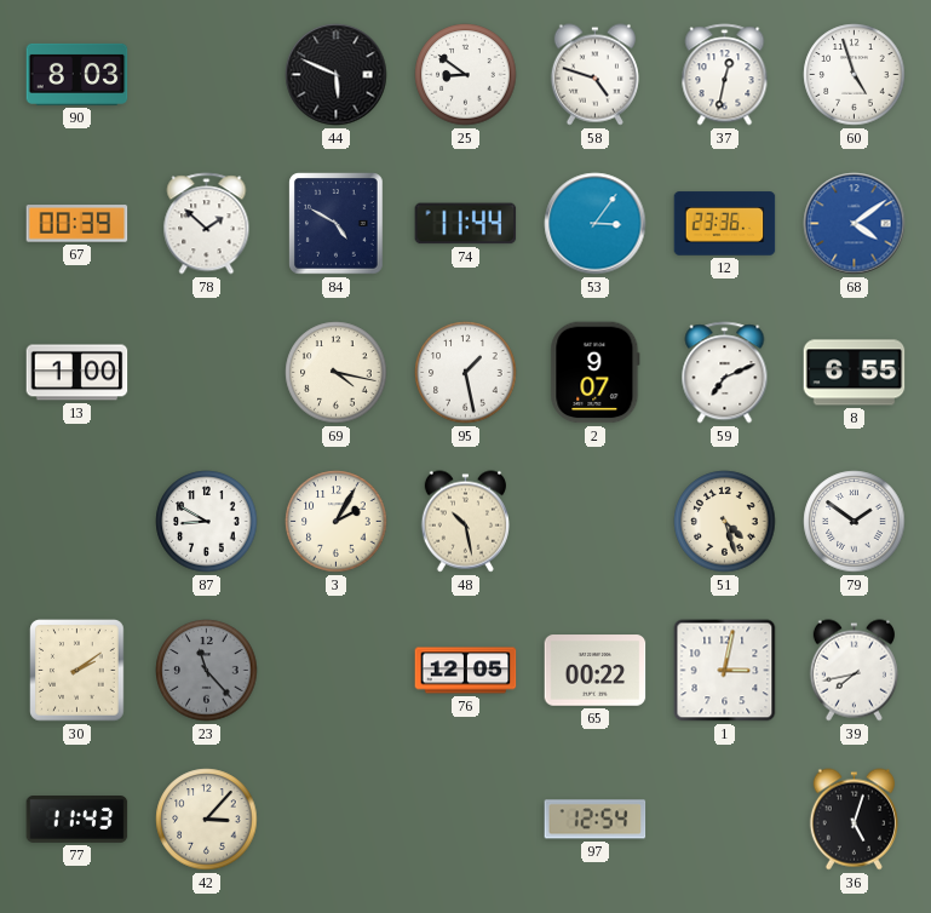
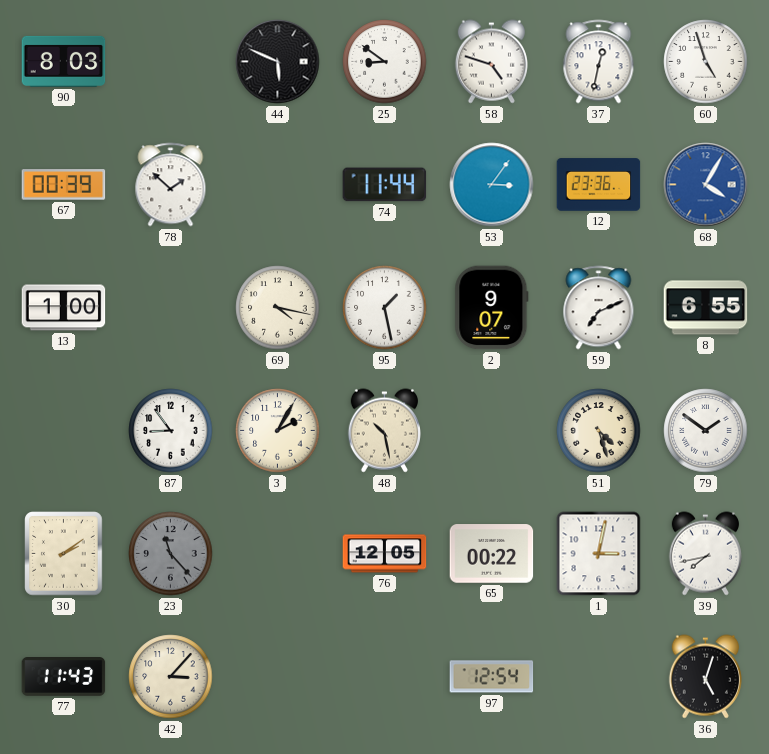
84: 4:50 -> none
68: 4:09 -> 4:05
87: 8:50 -> 8:54
